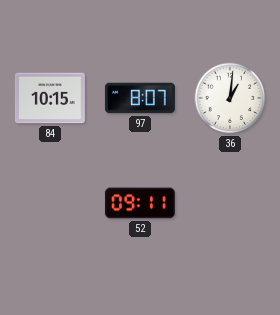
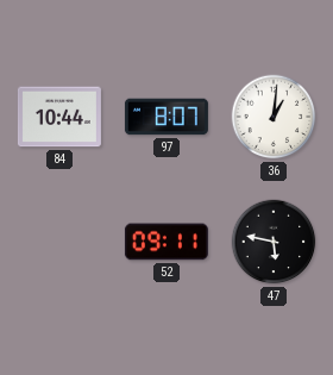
84: 10:15 -> 10:44
47: none -> 5:47
